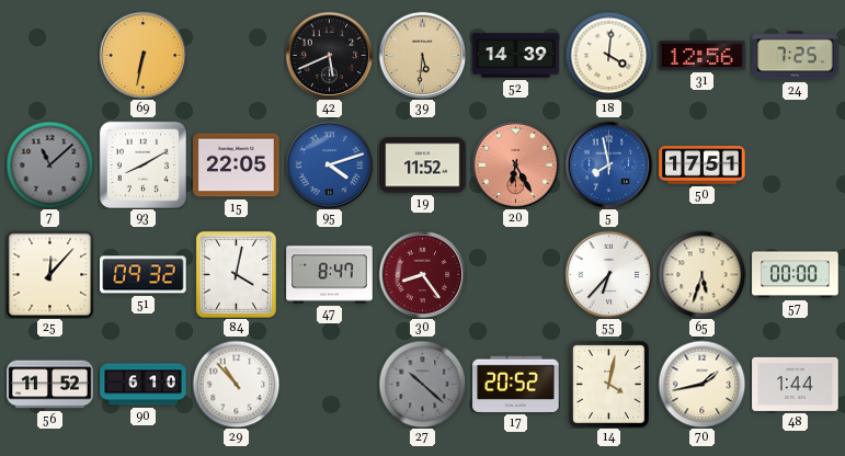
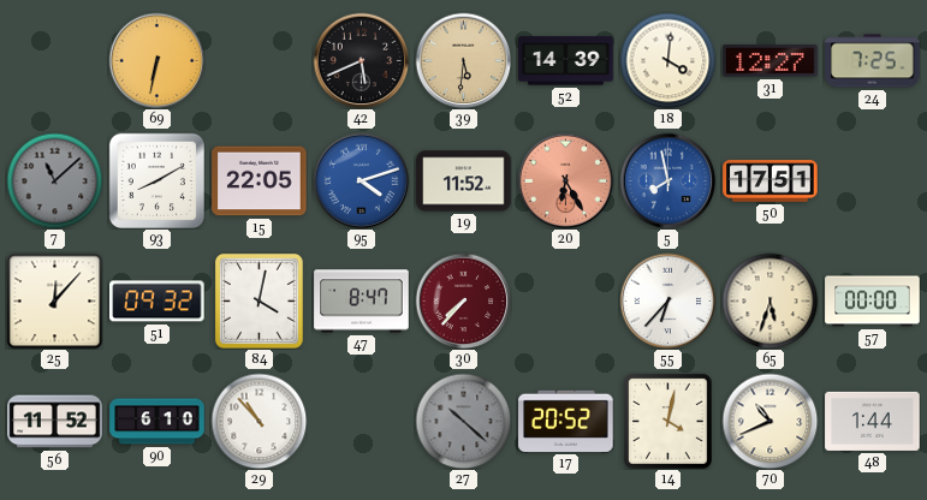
31: 12:56 -> 12:27
30: 8:24 -> 7:37
70: 1:43 -> 10:41
